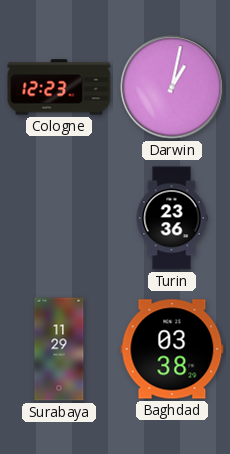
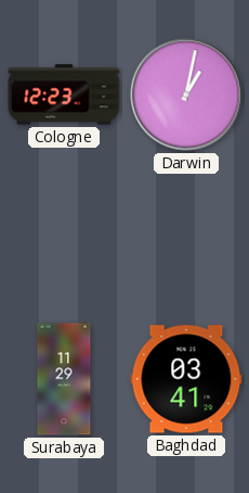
Turin: 23:36 -> none
Baghdad: 03:38 -> 03:41
